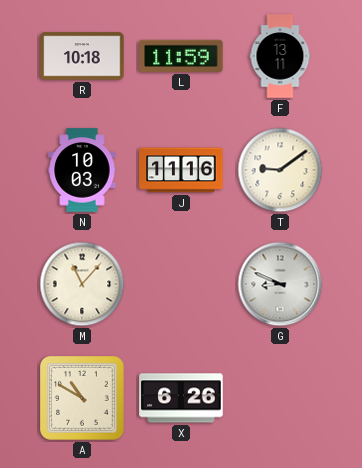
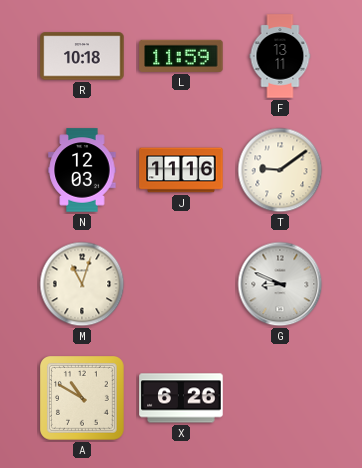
N: 10:03 -> 12:03
M: 11:07 -> 11:03
